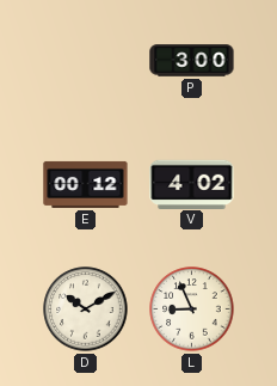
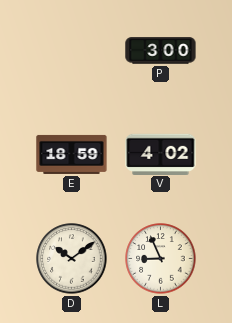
E: 00:12 -> 18:59
D: 10:10 -> 10:09
